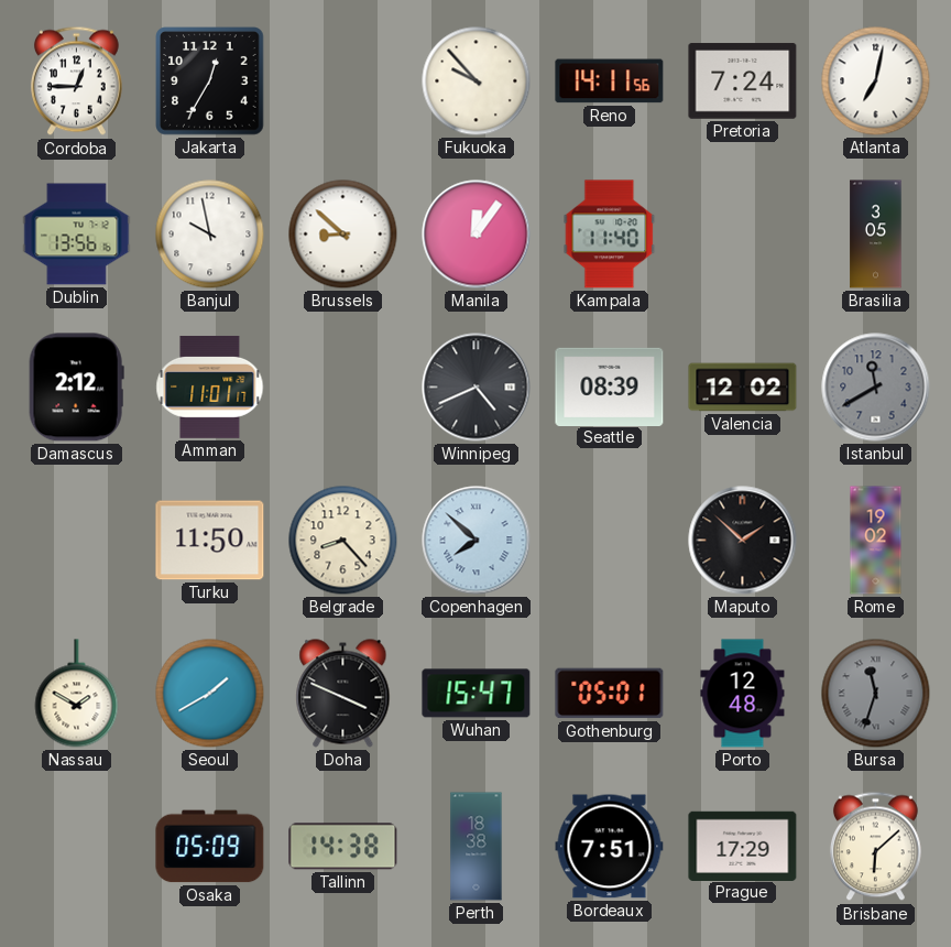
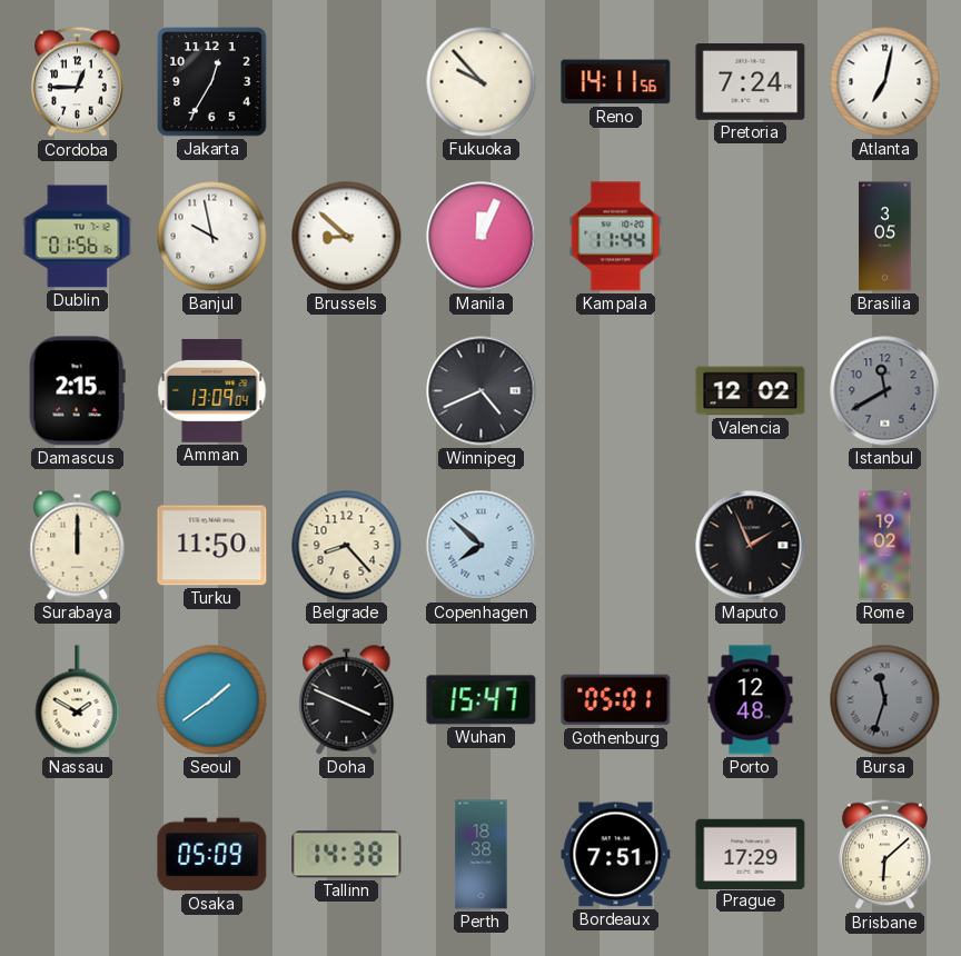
Dublin: 13:56 -> 01:56
Manila: 12:06 -> 12:04
Kampala: 11:40 -> 11:44
Damascus: 2:12 -> 2:15
Amman: 11:01 -> 13:09
Seattle: 08:39 -> none
Surabaya: none -> 12:00
Maputo: 1:52 -> 1:56
Seoul: 1:40 -> 1:39
